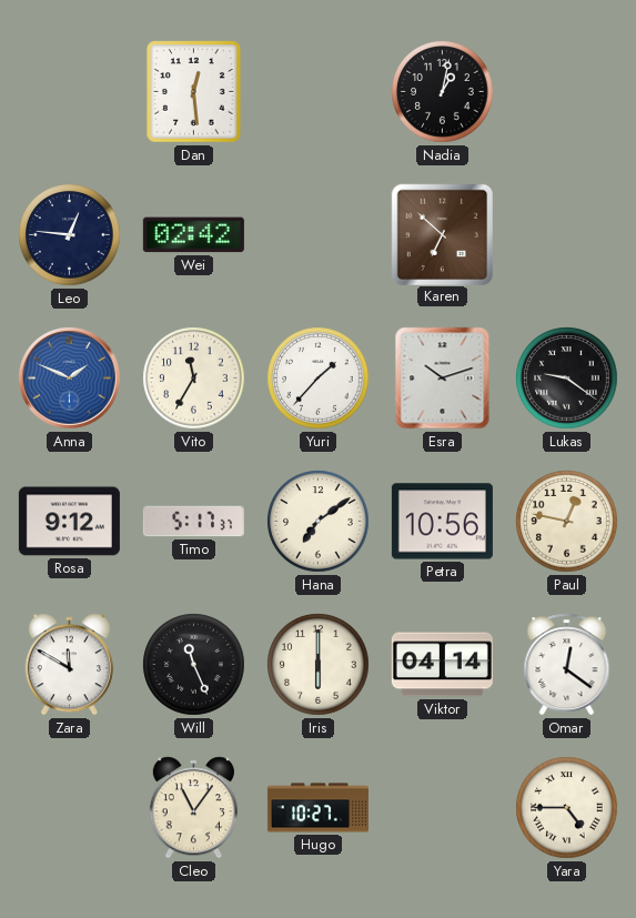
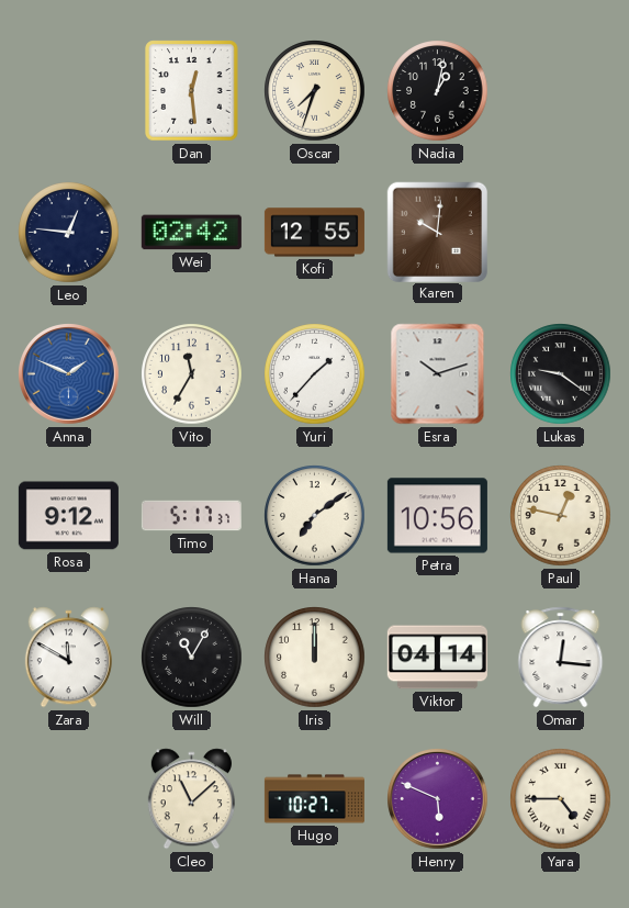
Oscar: none -> 7:33
Kofi: none -> 12:55
Karen: 6:52 -> 10:01
Will: 11:26 -> 11:05
Iris: 6:00 -> 12:00
Omar: 12:21 -> 12:16
Cleo: 11:06 -> 11:08
Henry: none -> 5:49
